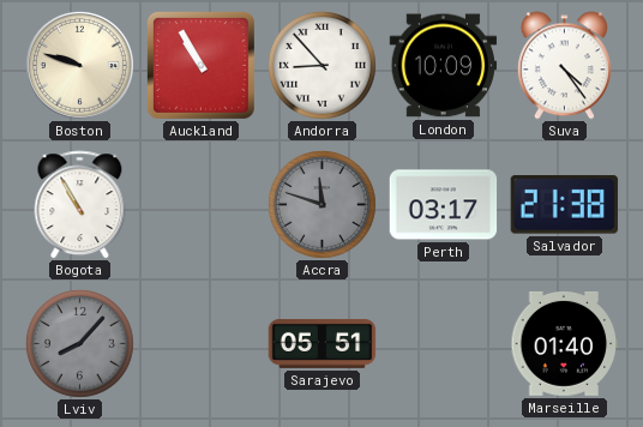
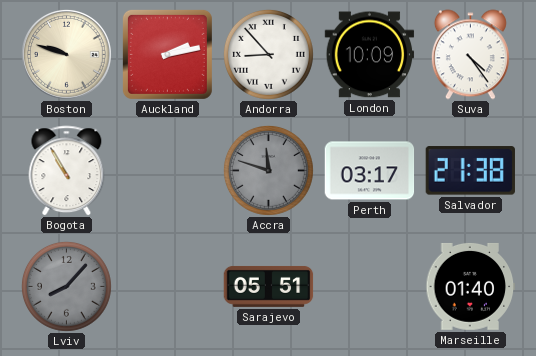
Auckland: 10:55 -> 2:13
